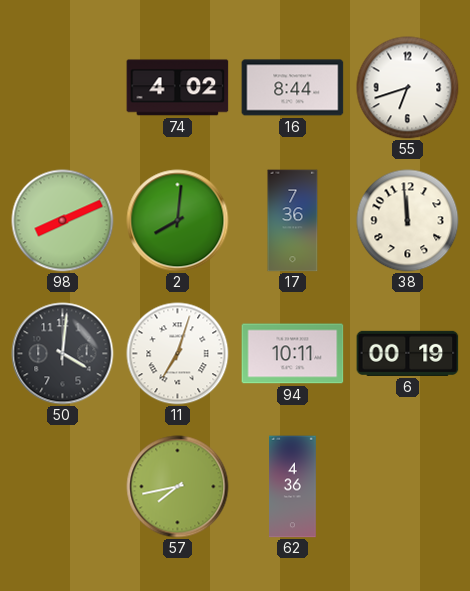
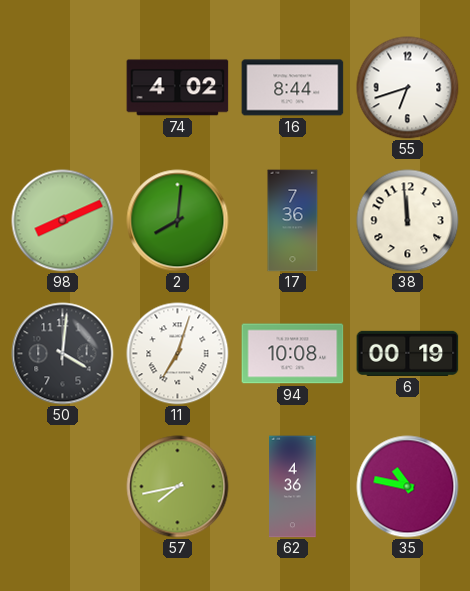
94: 10:11 -> 10:08
35: none -> 10:47
